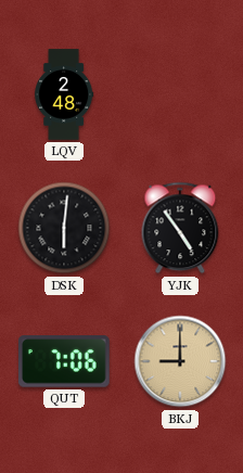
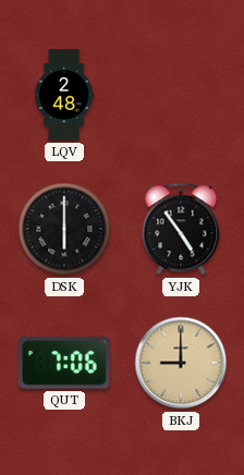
DSK: 6:01 -> 6:00
